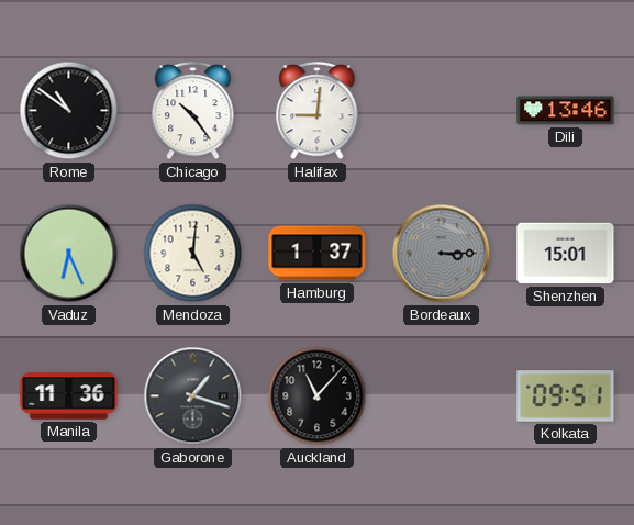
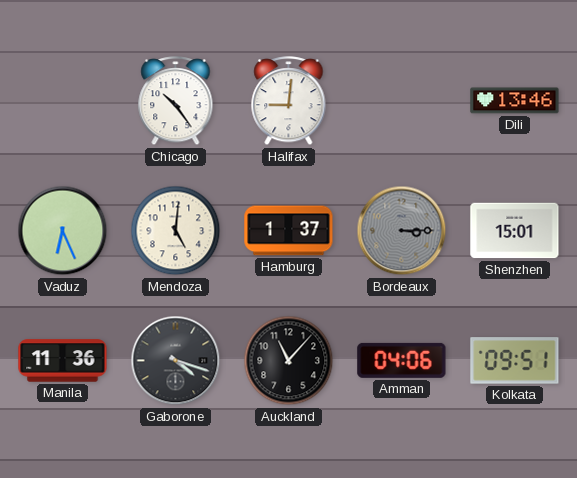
Rome: 10:51 -> none
Gaborone: 1:18 -> 4:18
Amman: none -> 04:06
